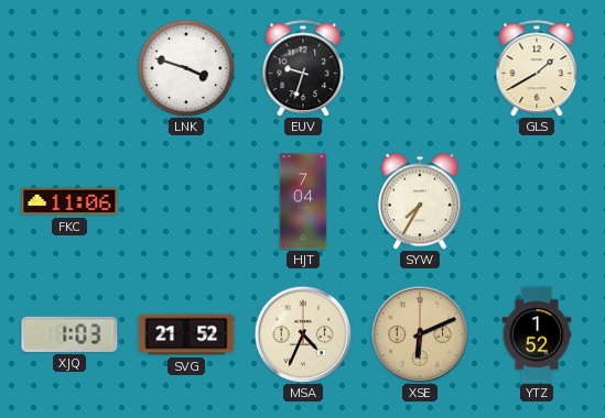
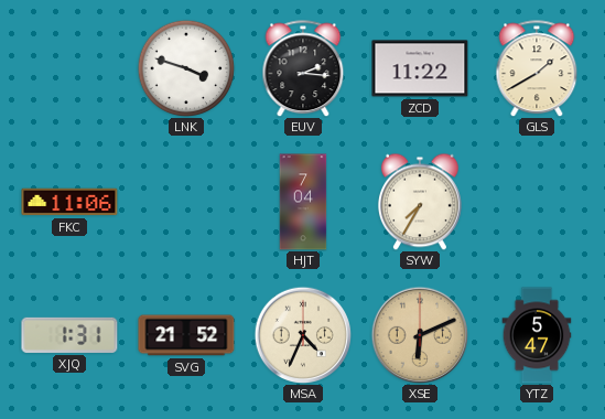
EUV: 9:33 -> 2:16
ZCD: none -> 11:22
XJQ: 1:03 -> 1:31
YTZ: 1:52 -> 5:47
